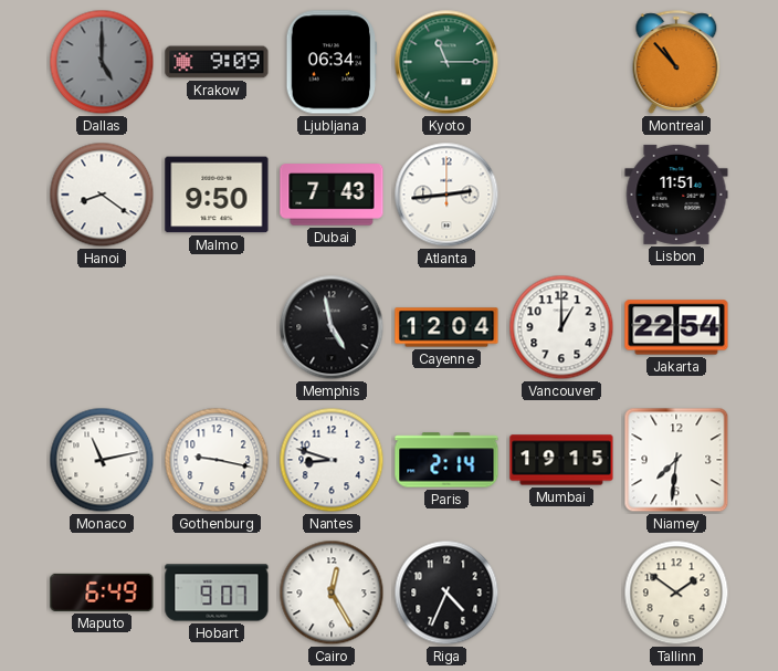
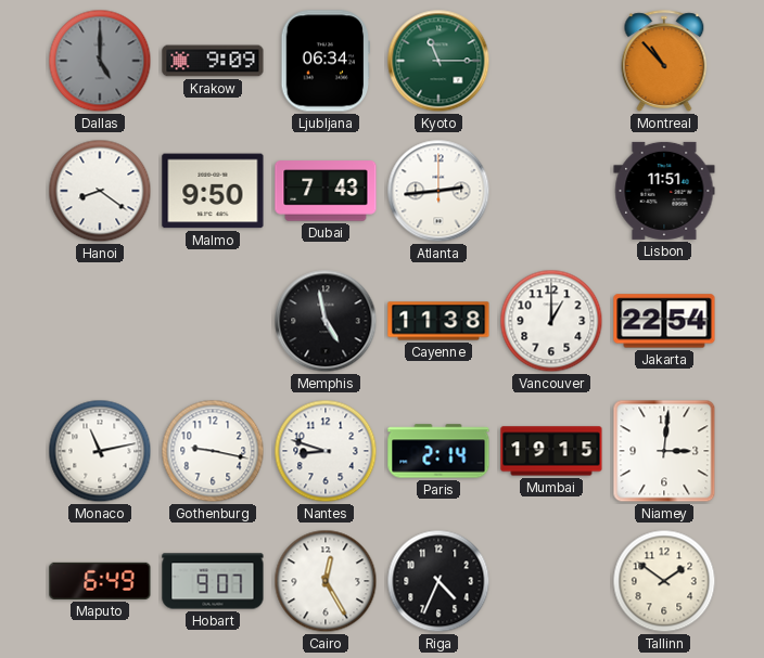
Cayenne: 12:04 -> 11:38
Niamey: 7:31 -> 3:01
